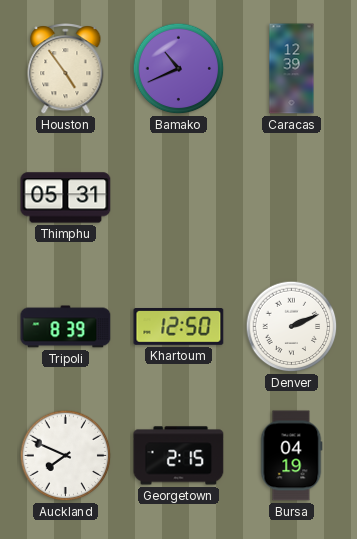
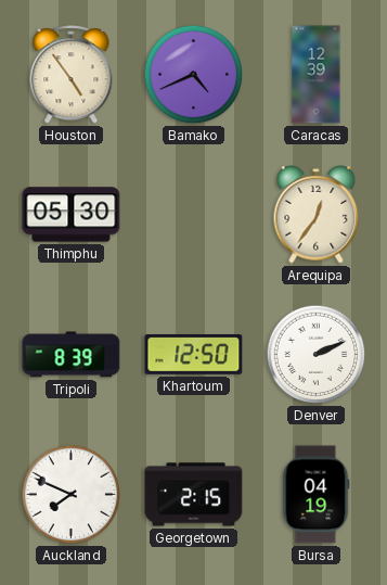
Bamako: 10:41 -> 4:41
Thimphu: 05:31 -> 05:30
Arequipa: none -> 12:36
